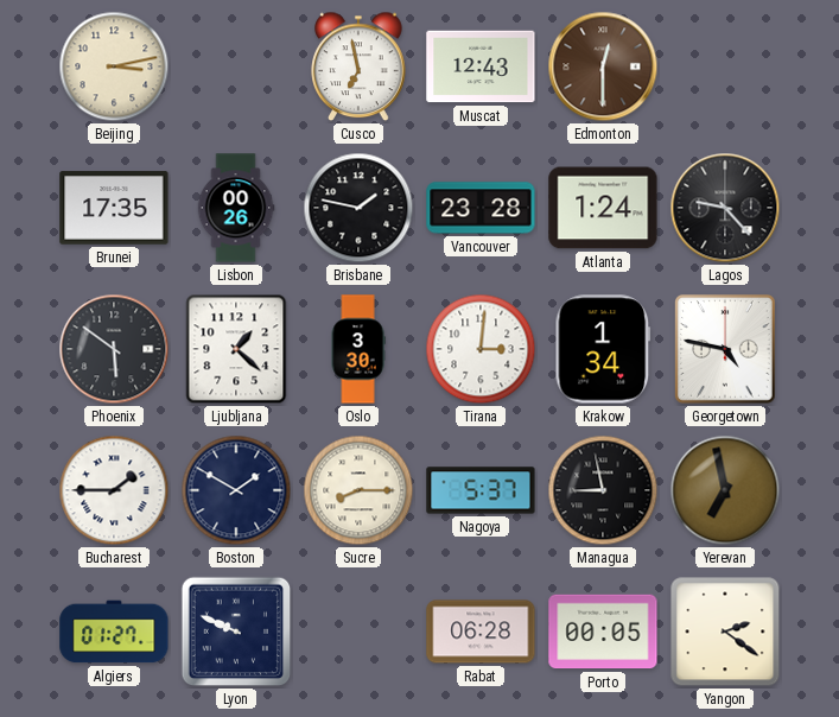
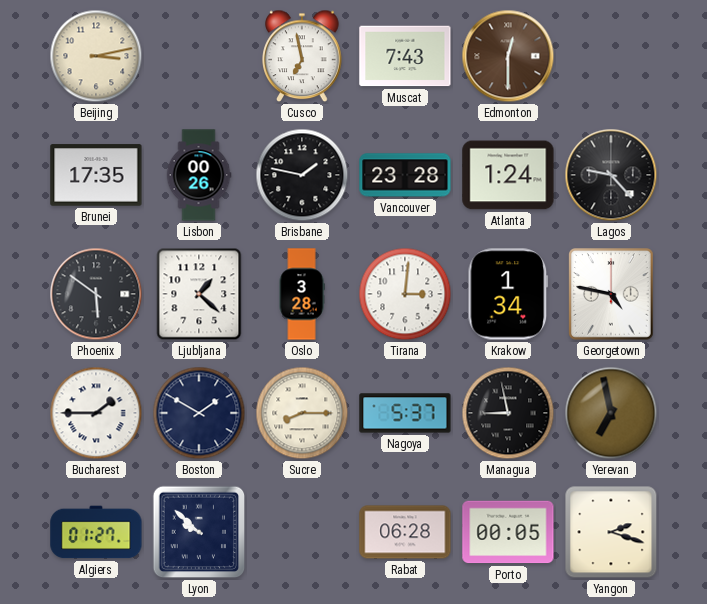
Muscat: 12:43 -> 7:43
Oslo: 3:30 -> 3:28
Lyon: 9:49 -> 9:52
Yangon: 2:21 -> 2:18
